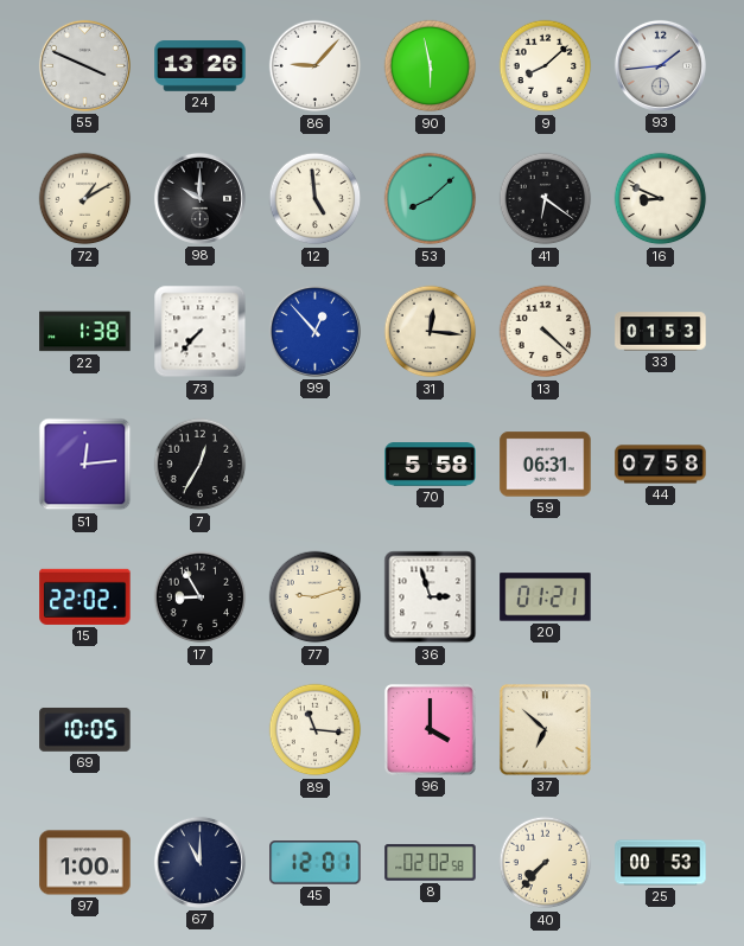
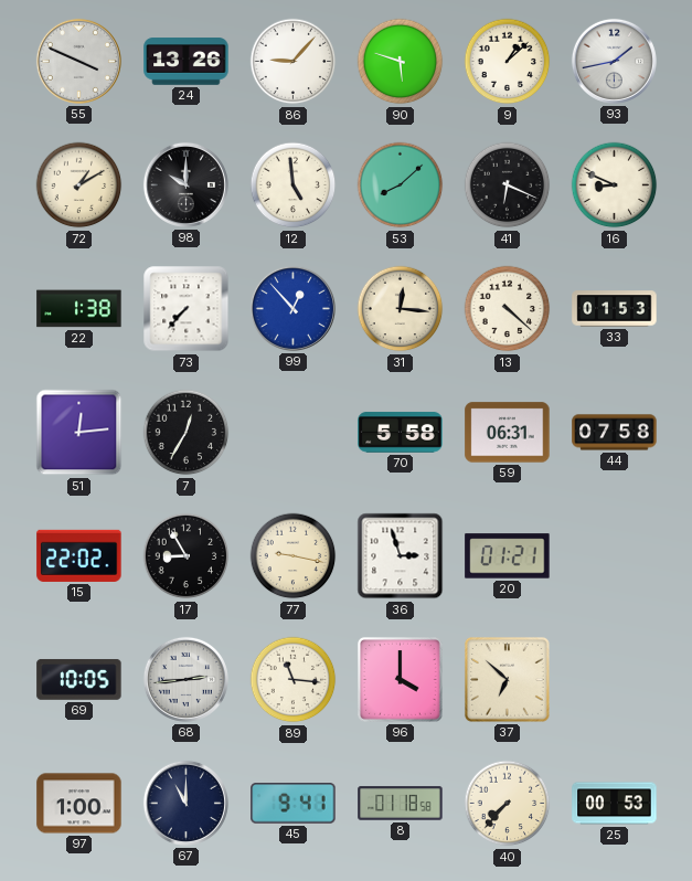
90: 5:58 -> 5:48
9: 8:08 -> 1:08
93: 1:44 -> 1:43
41: 6:21 -> 6:19
77: 9:12 -> 9:17
68: none -> 2:44
45: 12:01 -> 9:41
8: 02:02 -> 01:18
